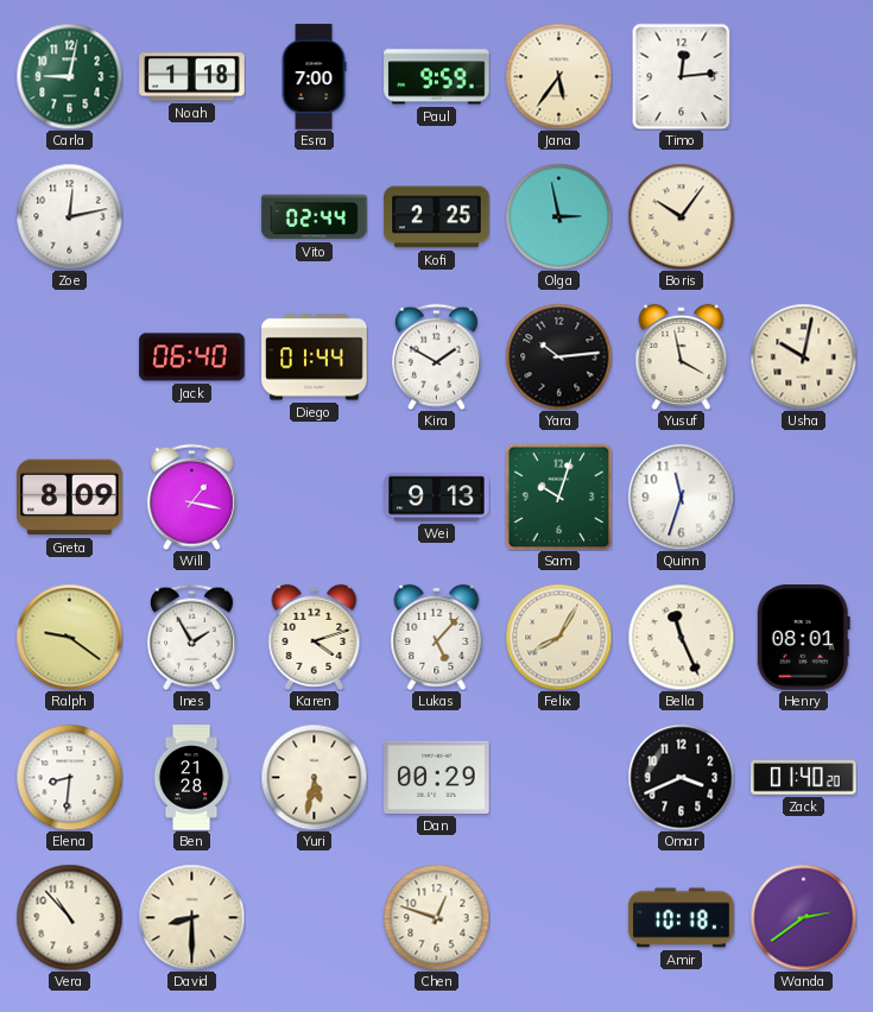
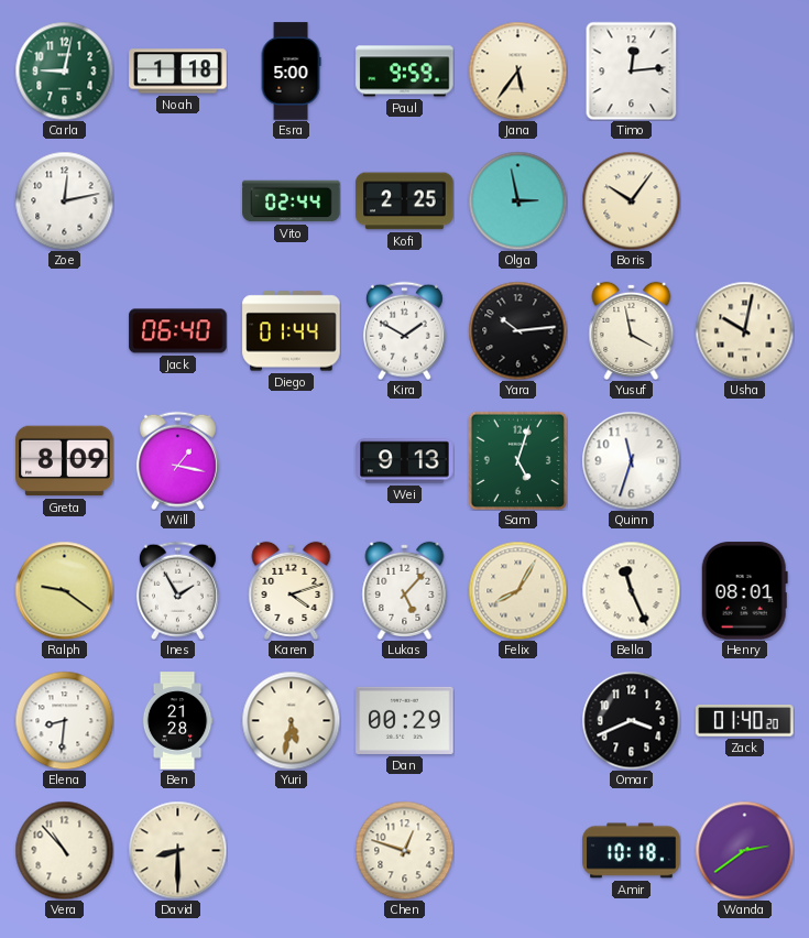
Esra: 7:00 -> 5:00
Sam: 10:03 -> 5:03
